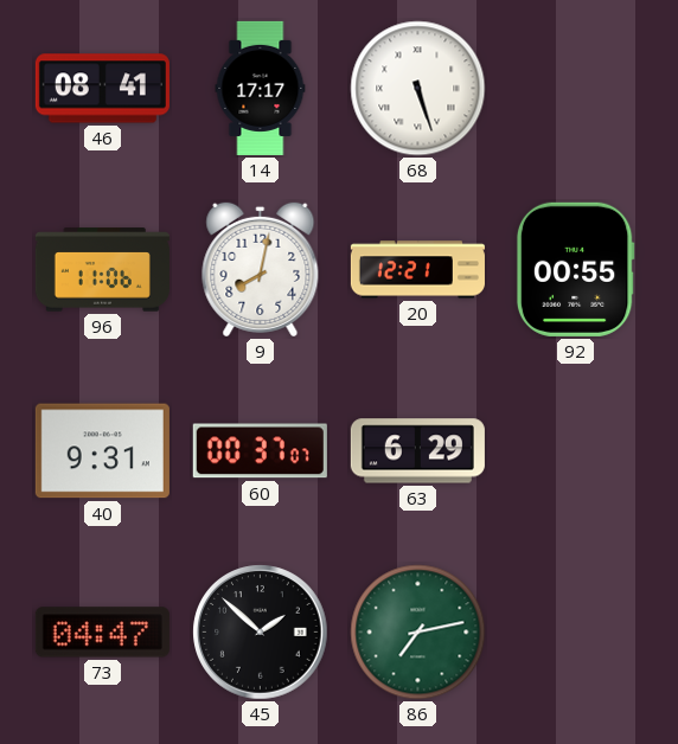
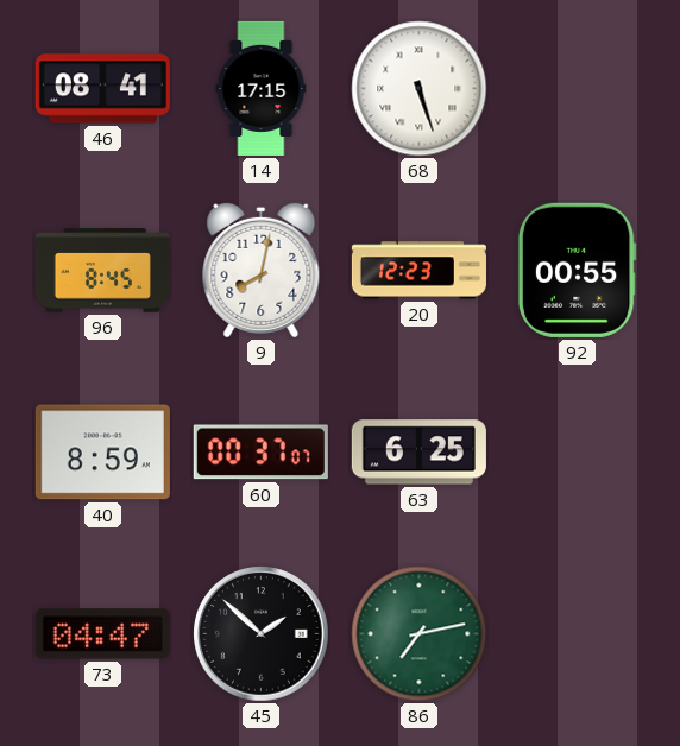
14: 17:17 -> 17:15
96: 11:06 -> 8:45
20: 12:21 -> 12:23
40: 9:31 -> 8:59
63: 6:29 -> 6:25
